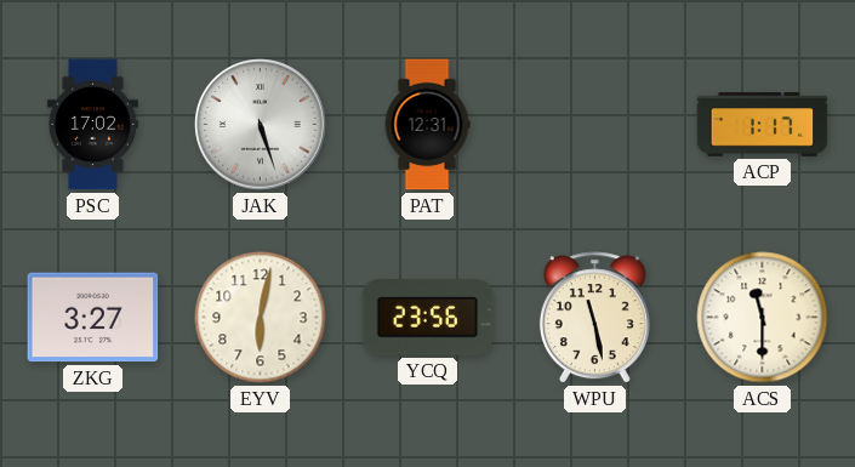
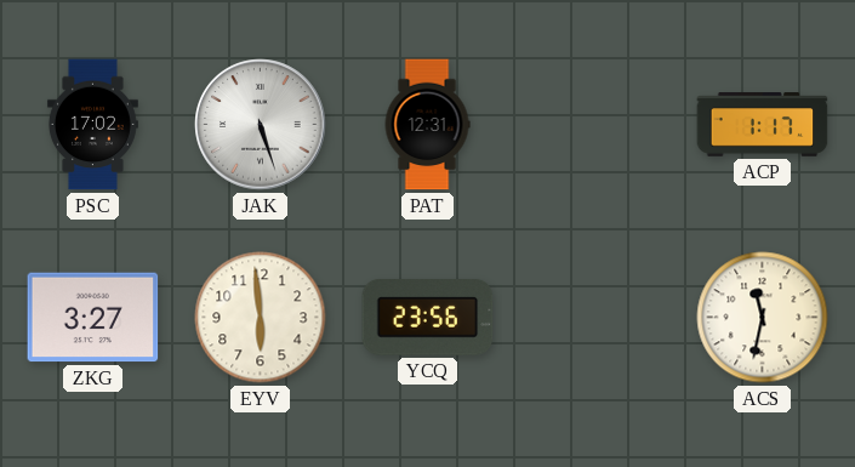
EYV: 6:02 -> 5:59
WPU: 11:28 -> none
ACS: 11:30 -> 11:32
